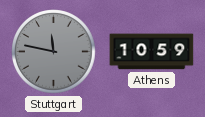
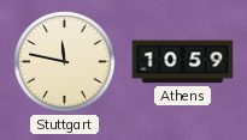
Stuttgart dial: grey -> cream
